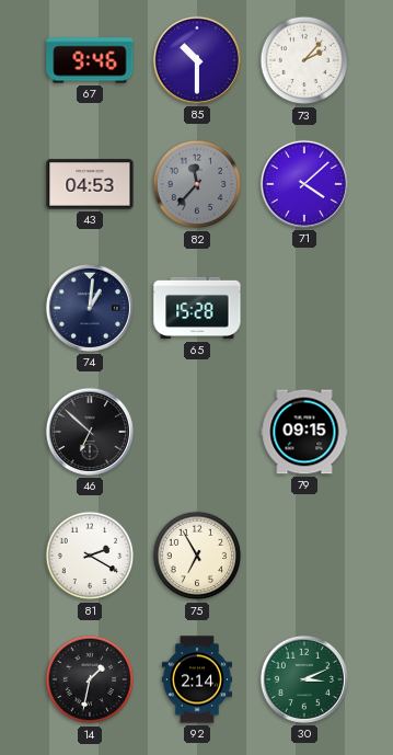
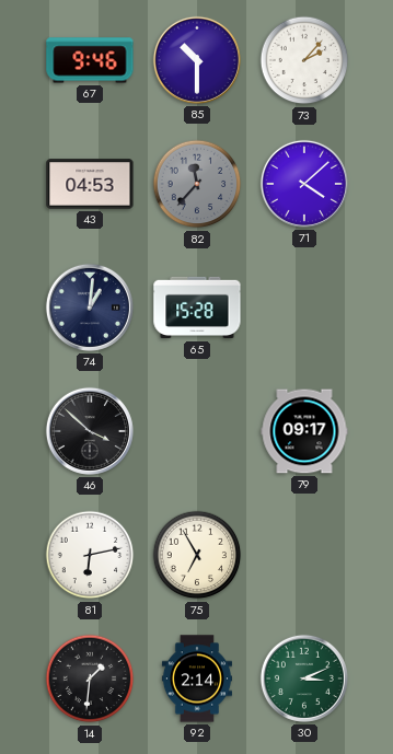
46: 6:52 -> 3:52
79: 09:15 -> 09:17
81: 2:20 -> 6:13
14: 1:32 -> 1:31
